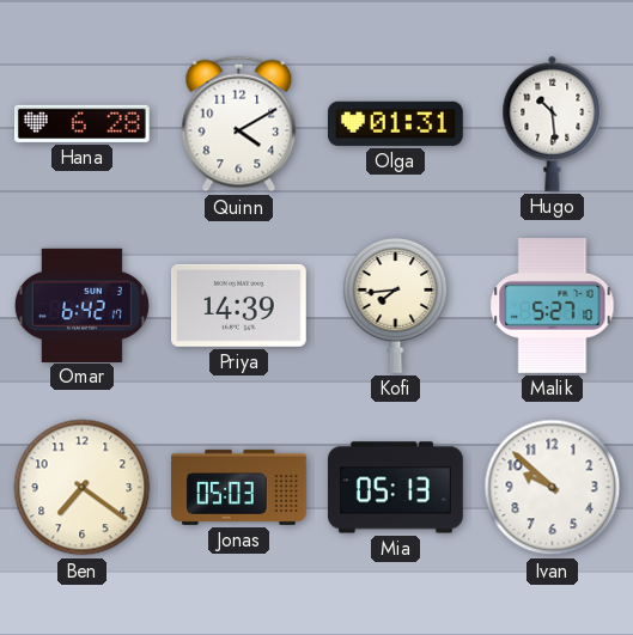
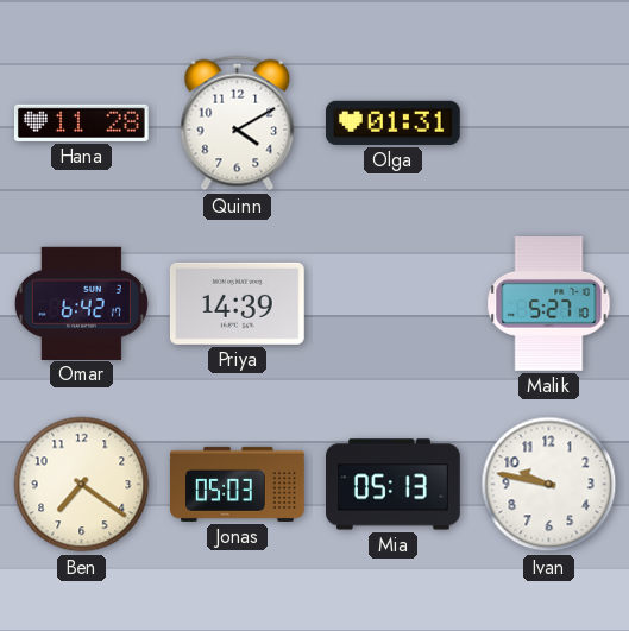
Hana: 6:28 -> 11:28
Hugo: 10:29 -> none
Kofi: 7:44 -> none
Ivan: 9:52 -> 9:47
